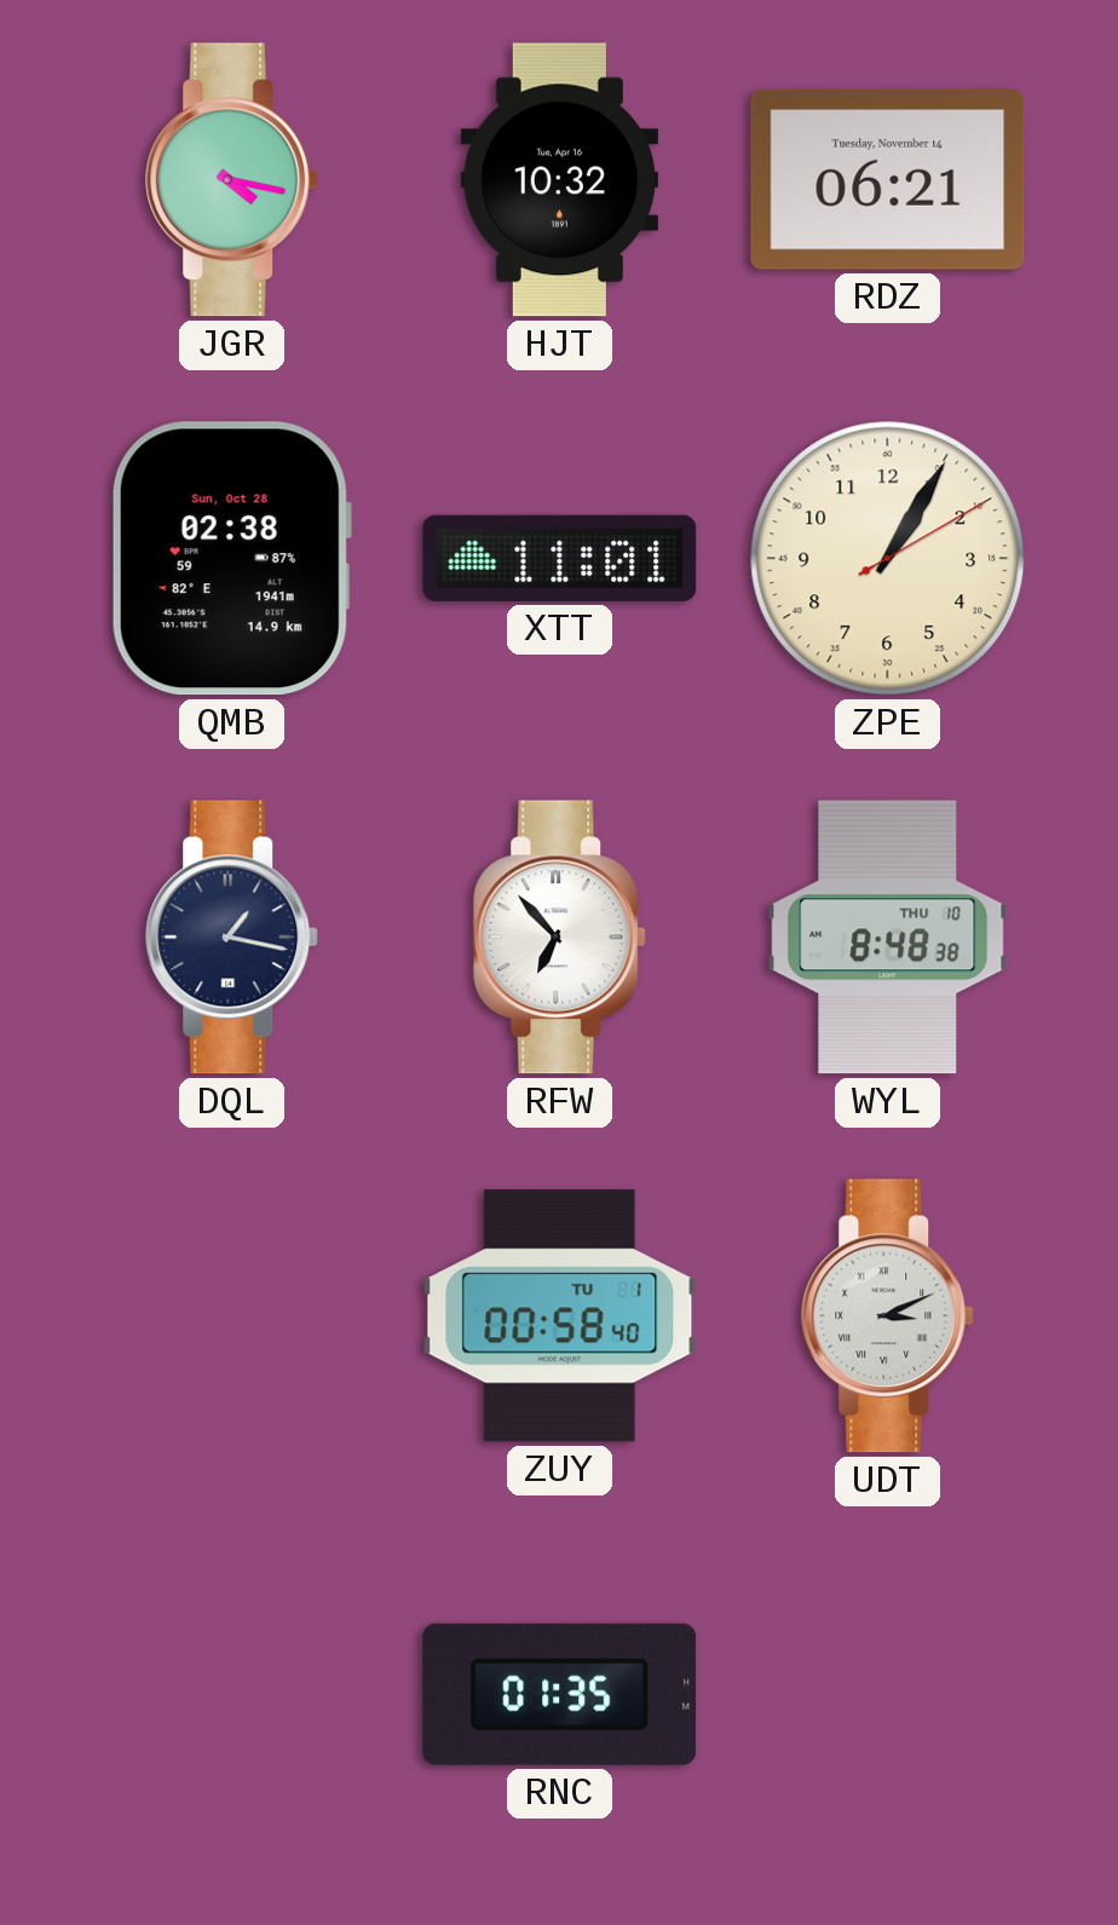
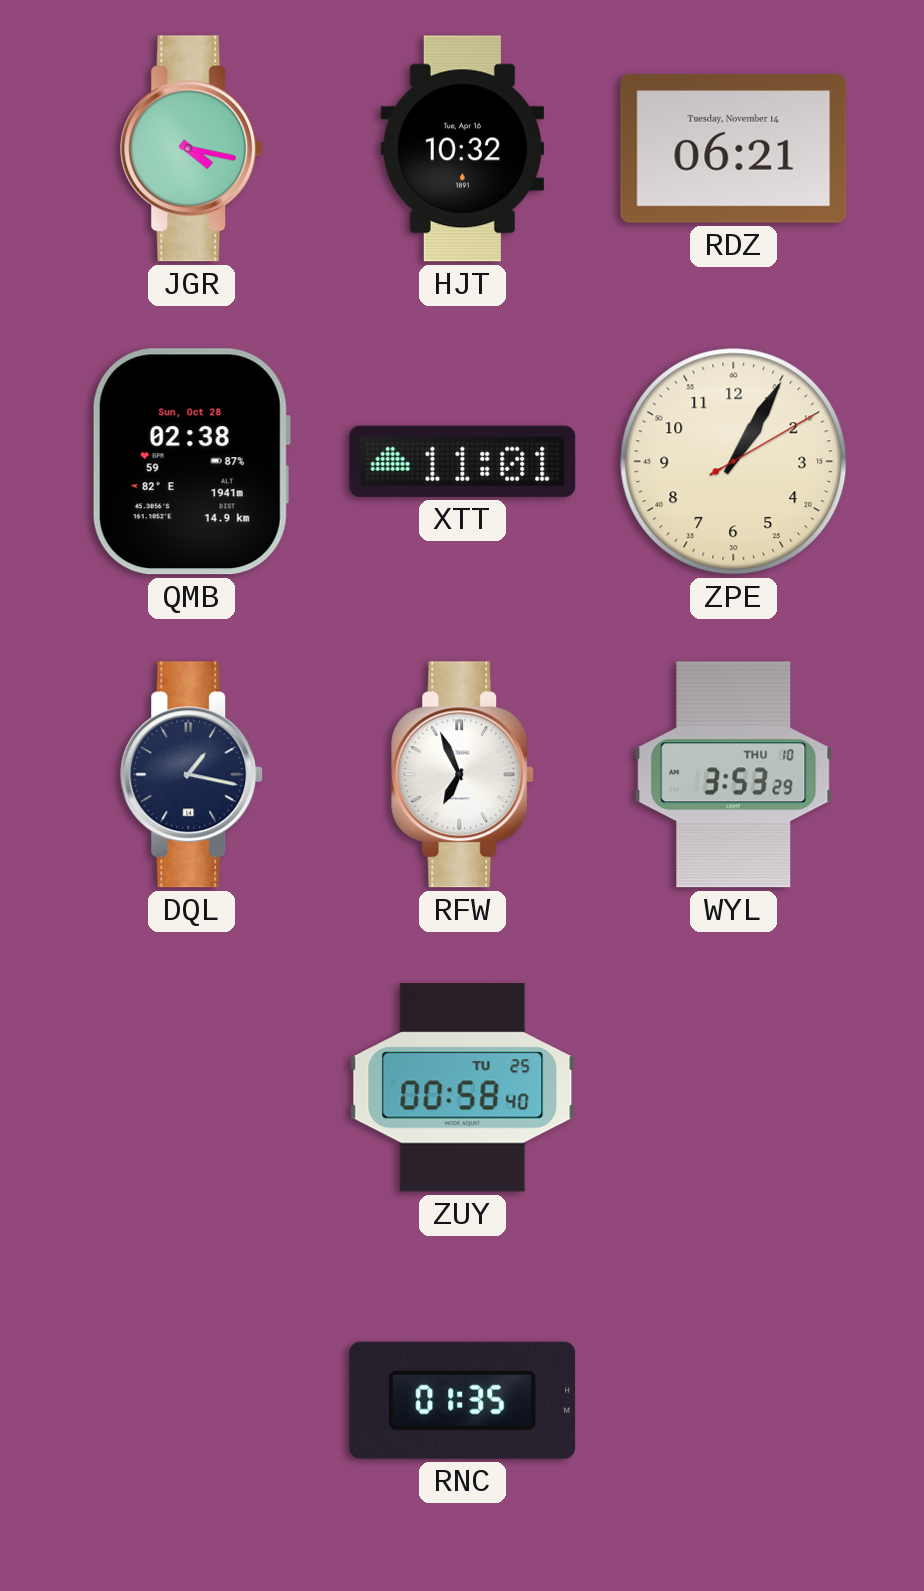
RFW: 6:53 -> 6:56
WYL: 8:48 -> 3:53
ZUY date: TU 1 -> TU 25
UDT: 3:11 -> none
